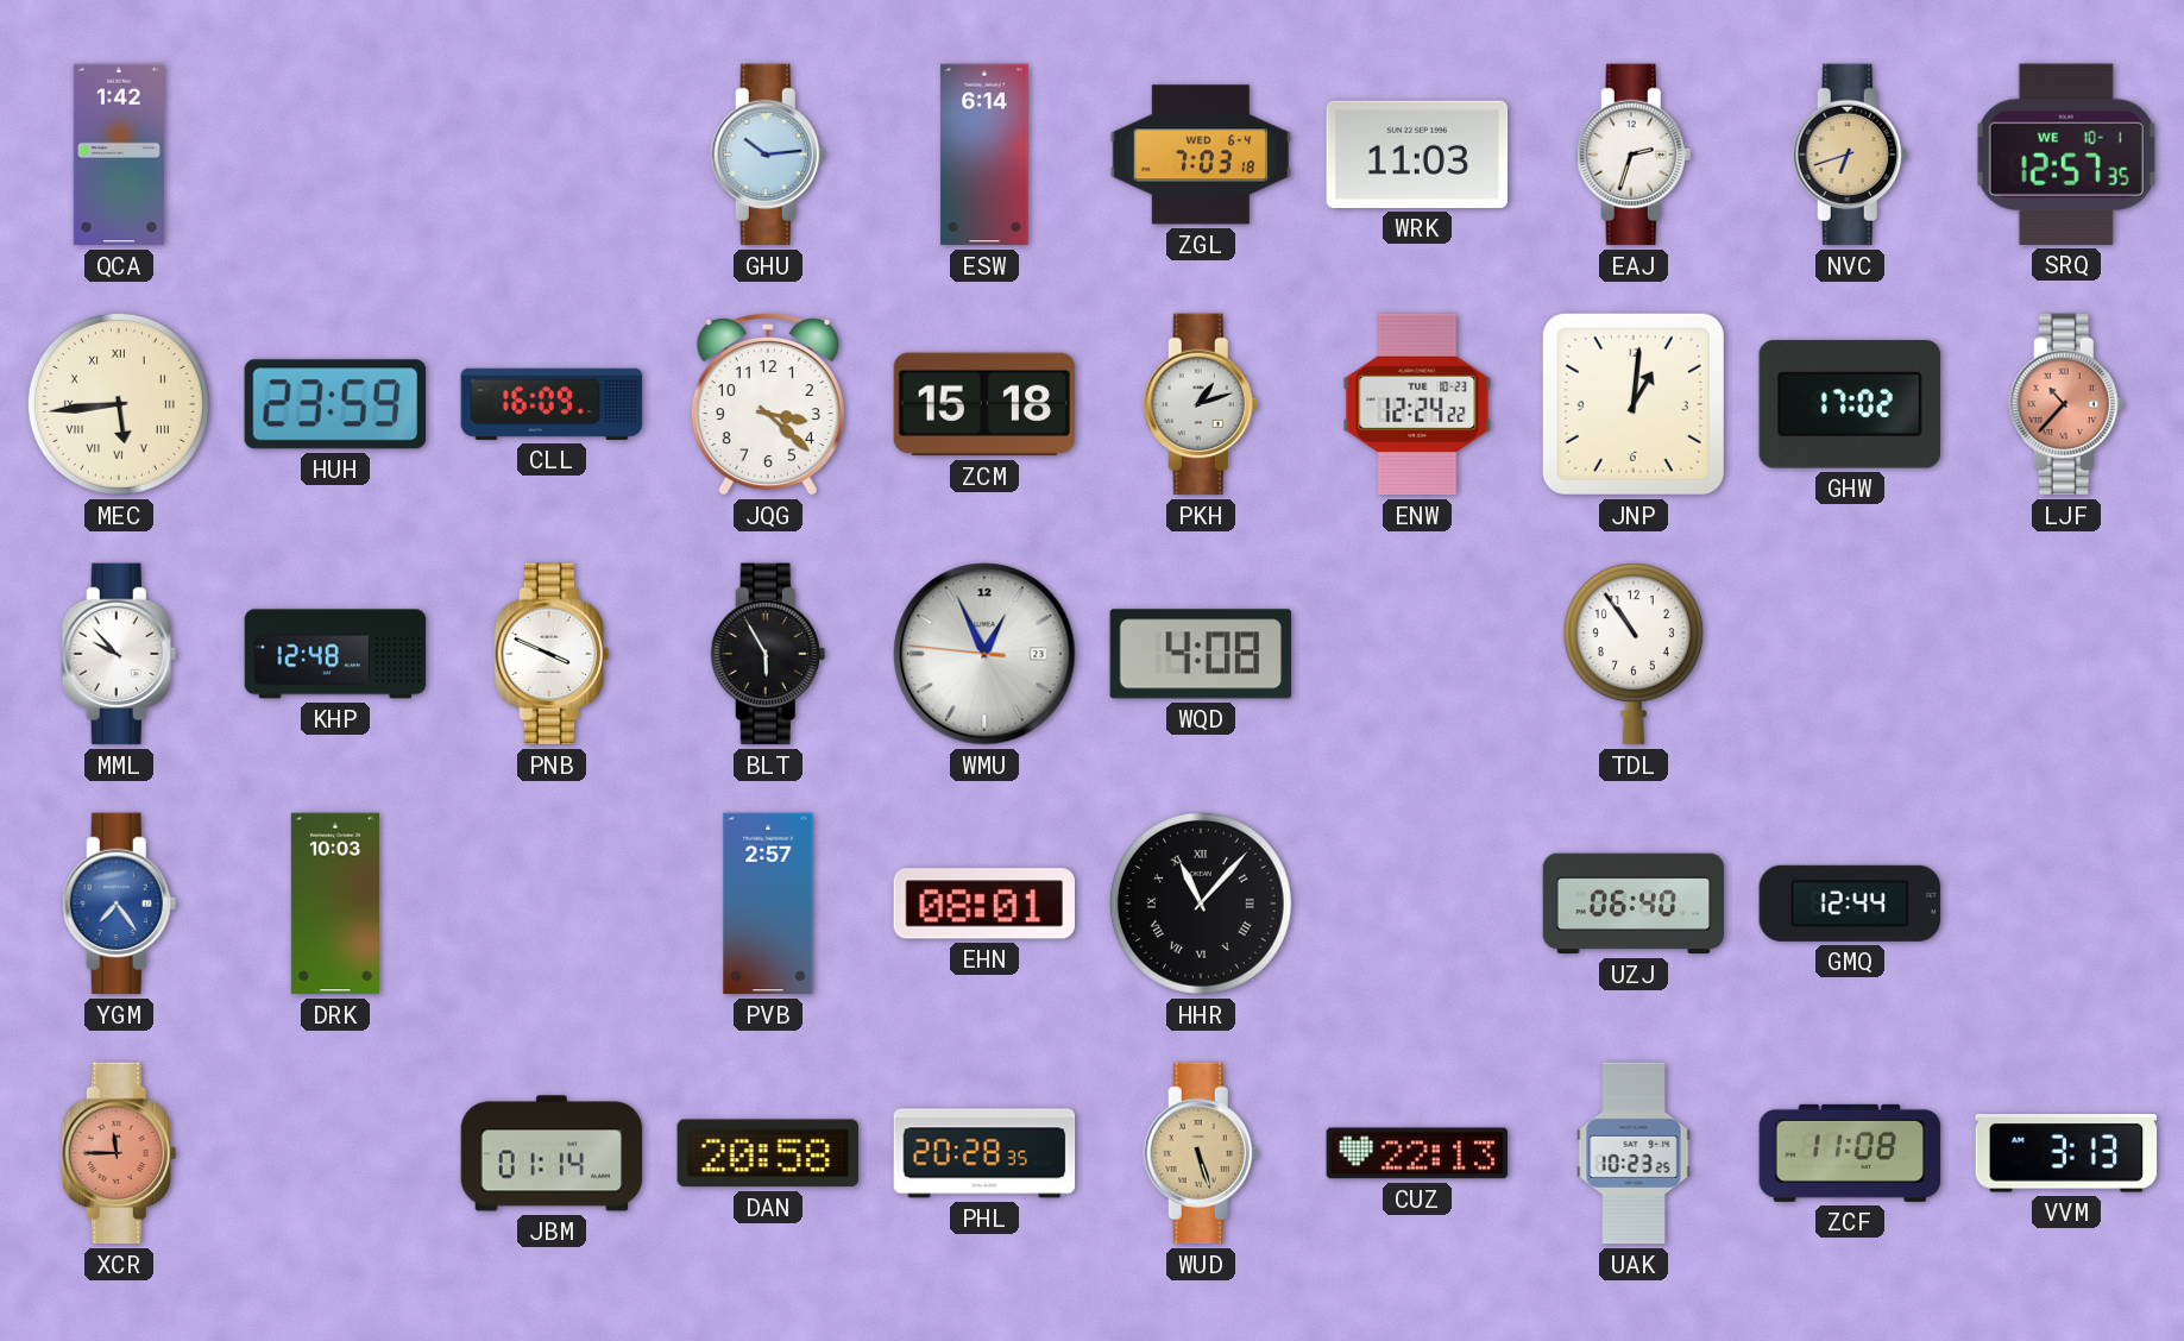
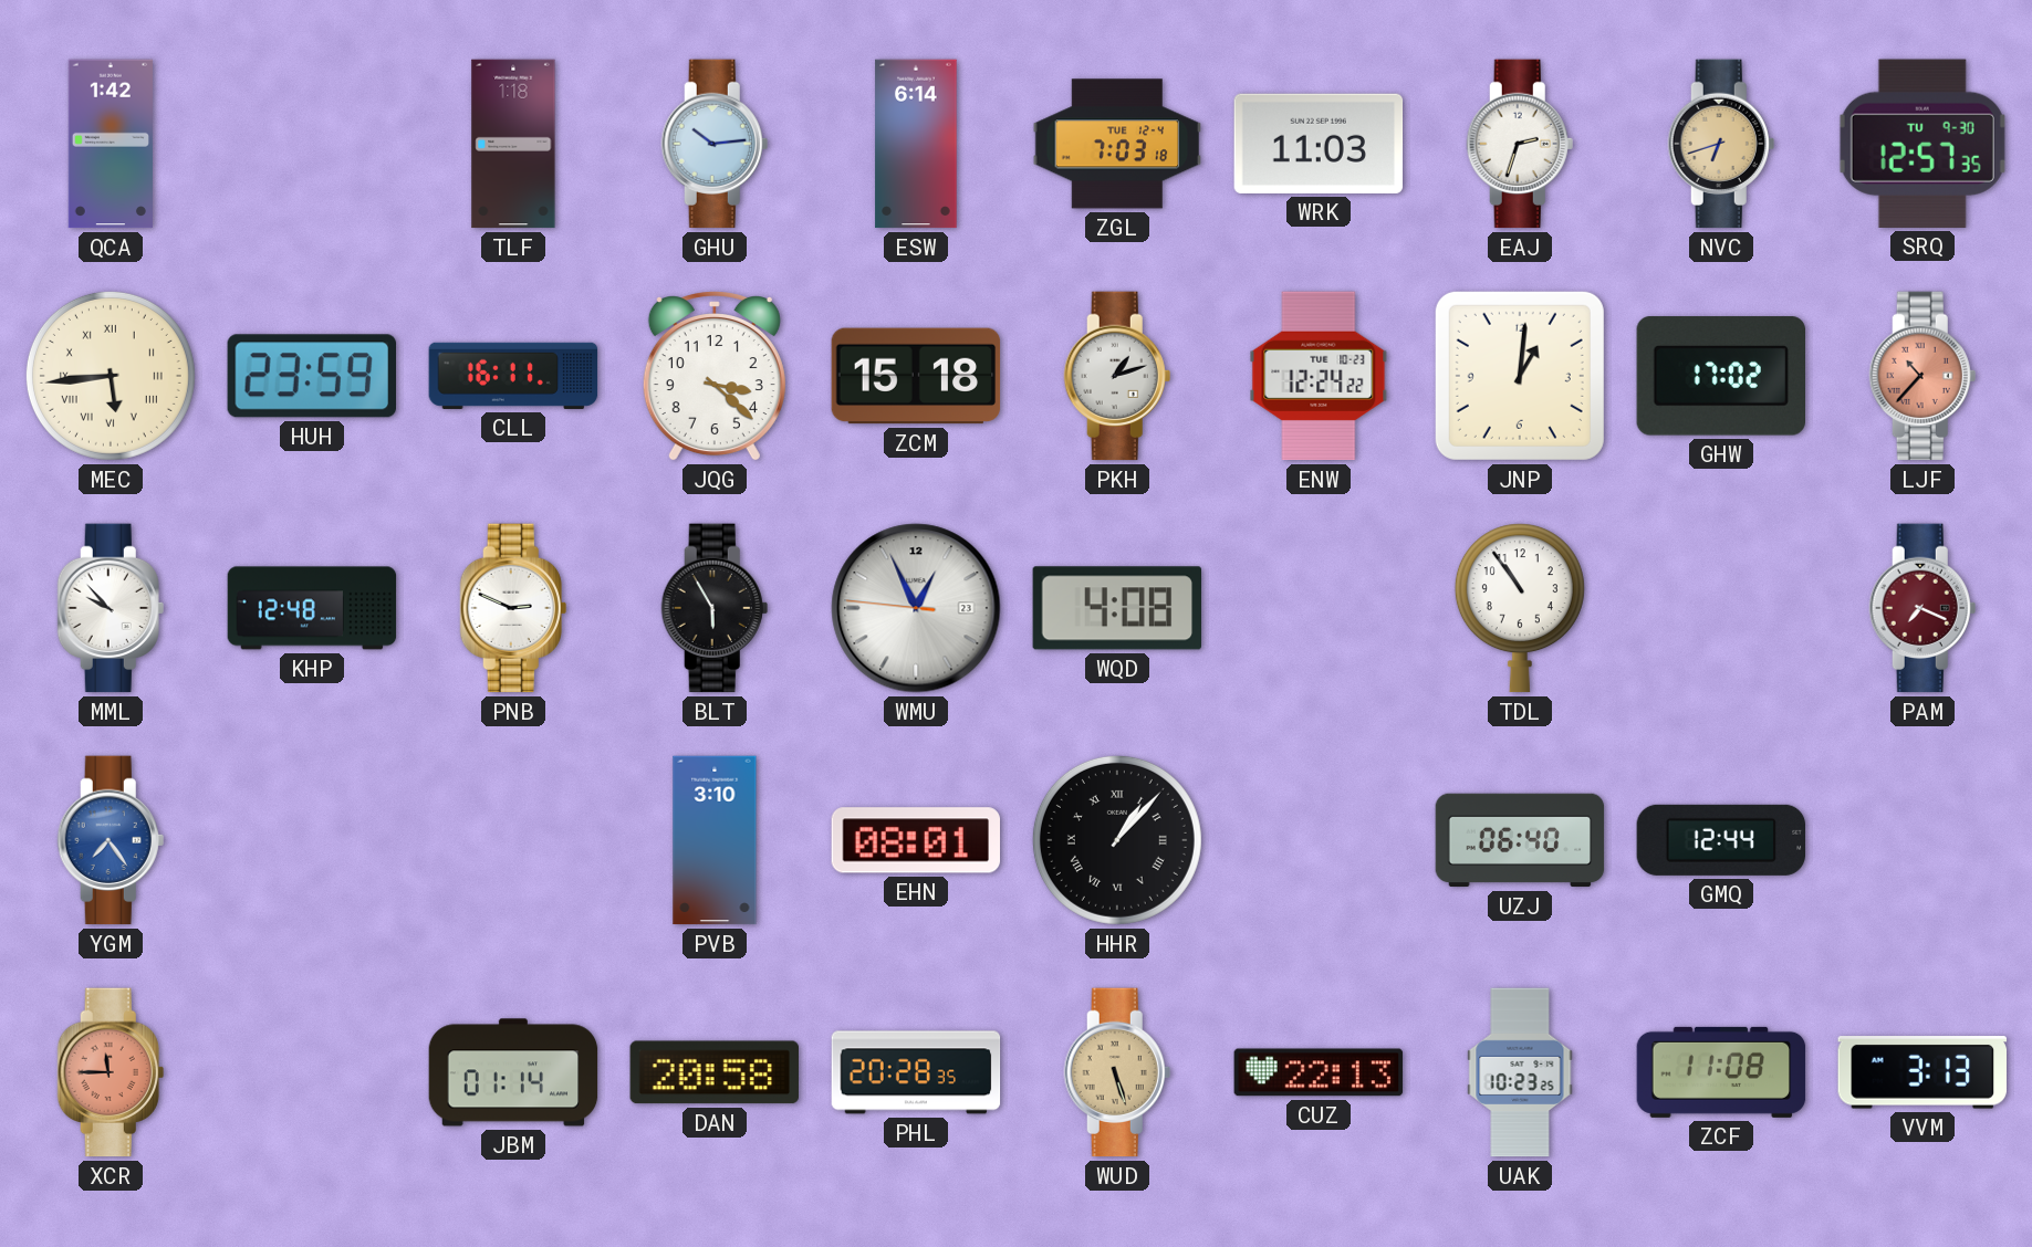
TLF: none -> 1:18
ZGL date: WED 6-4 -> TUE 12-4
SRQ date: WE 10-1 -> TU 9-30
CLL: 16:09 -> 16:11
PNB: 3:49 -> 2:49
PAM: none -> 7:19
DRK: 10:03 -> none
PVB: 2:57 -> 3:10
HHR: 11:07 -> 1:07
